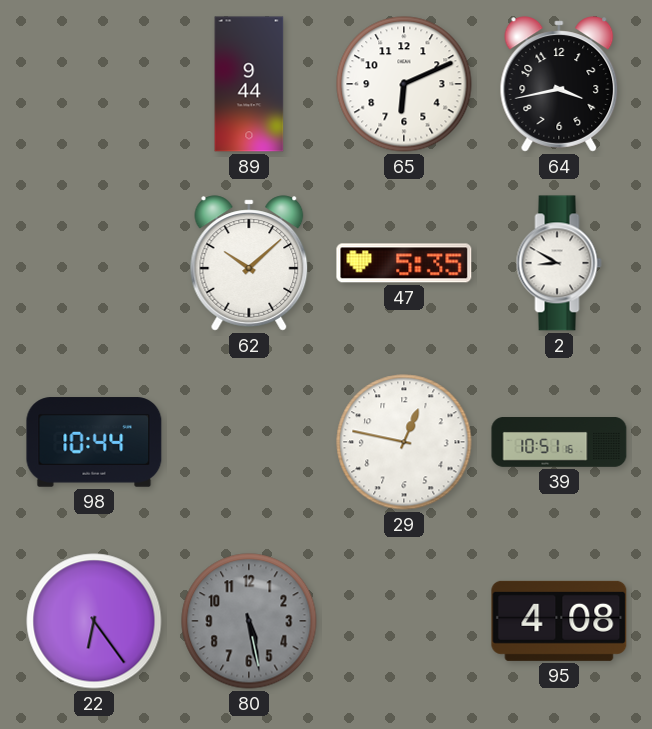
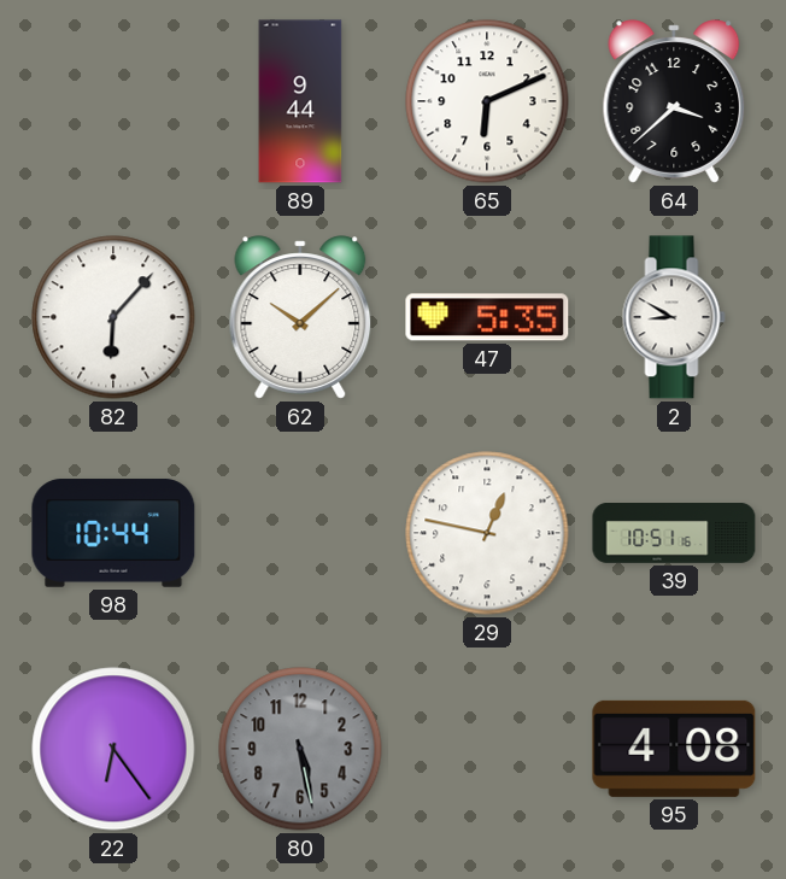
64: 3:43 -> 3:38
82: none -> 6:07
